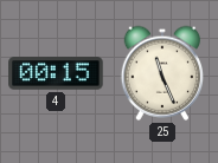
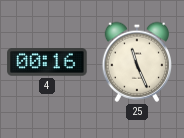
4: 00:15 -> 00:16
